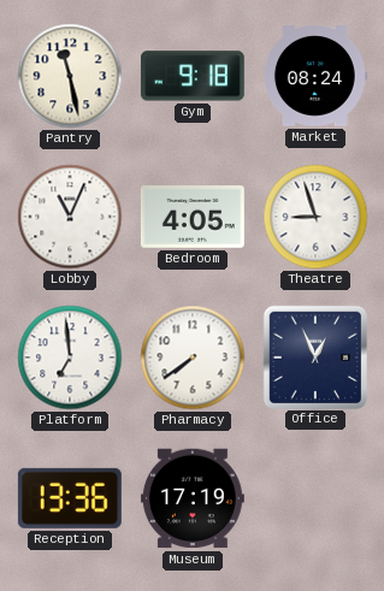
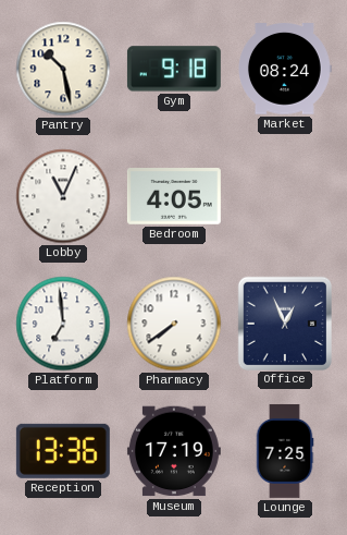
Pantry: 11:28 -> 10:28
Theatre: 8:57 -> none
Lounge: none -> 7:25
